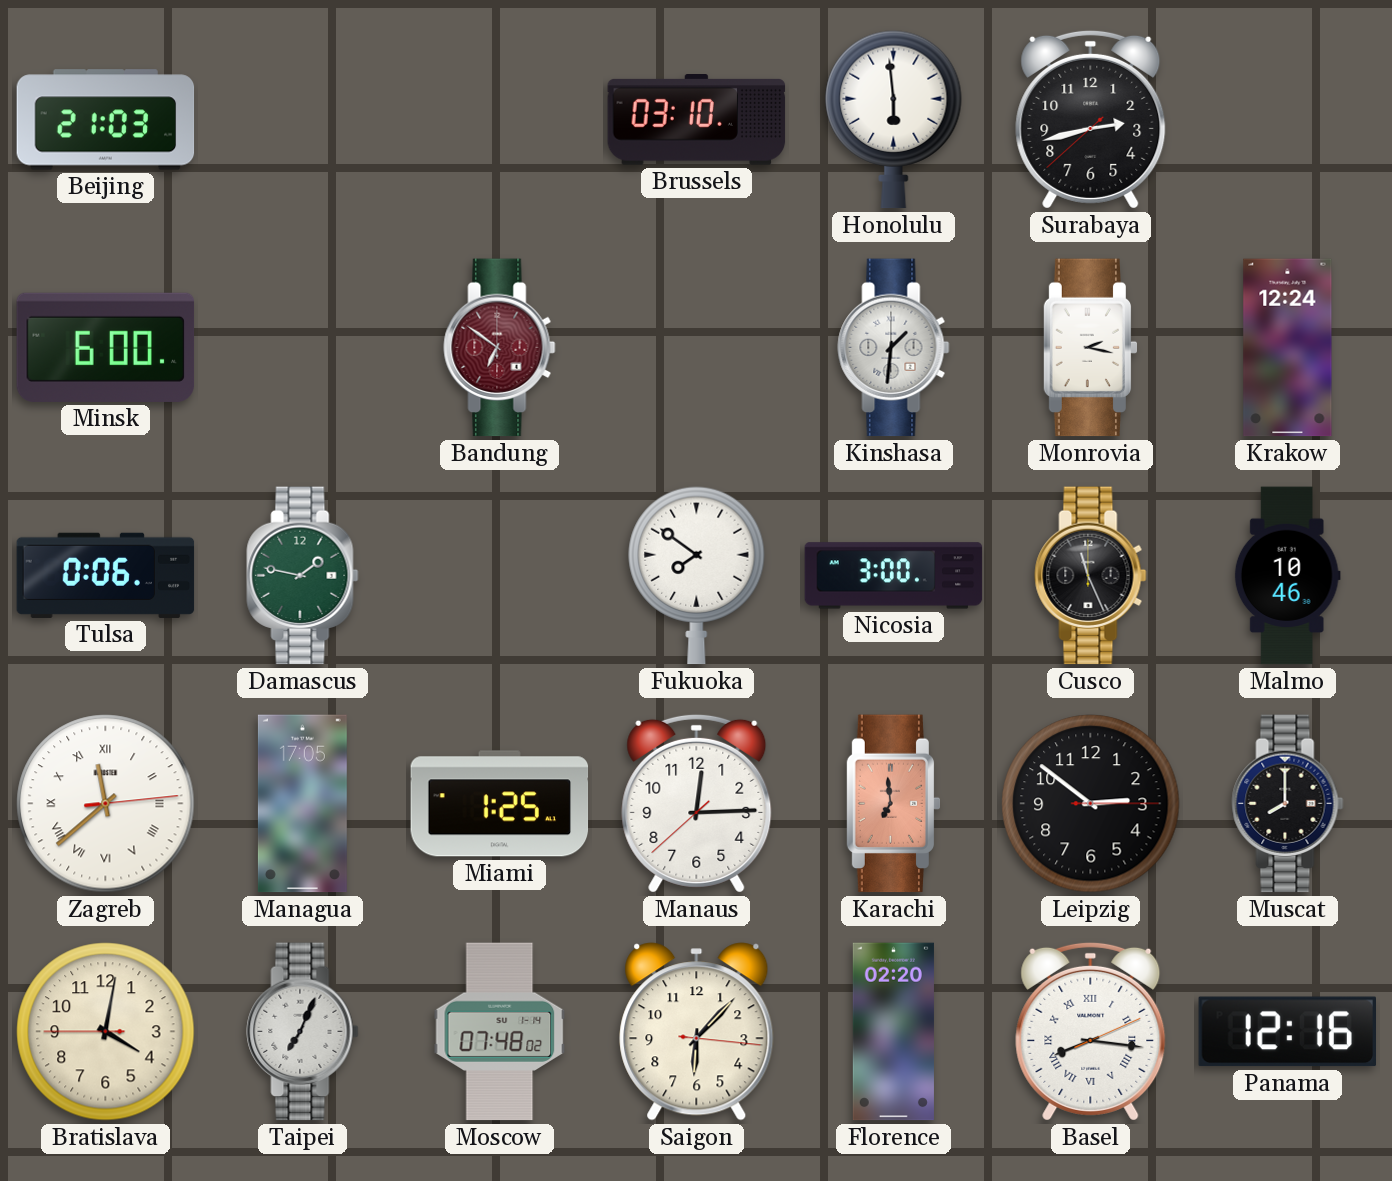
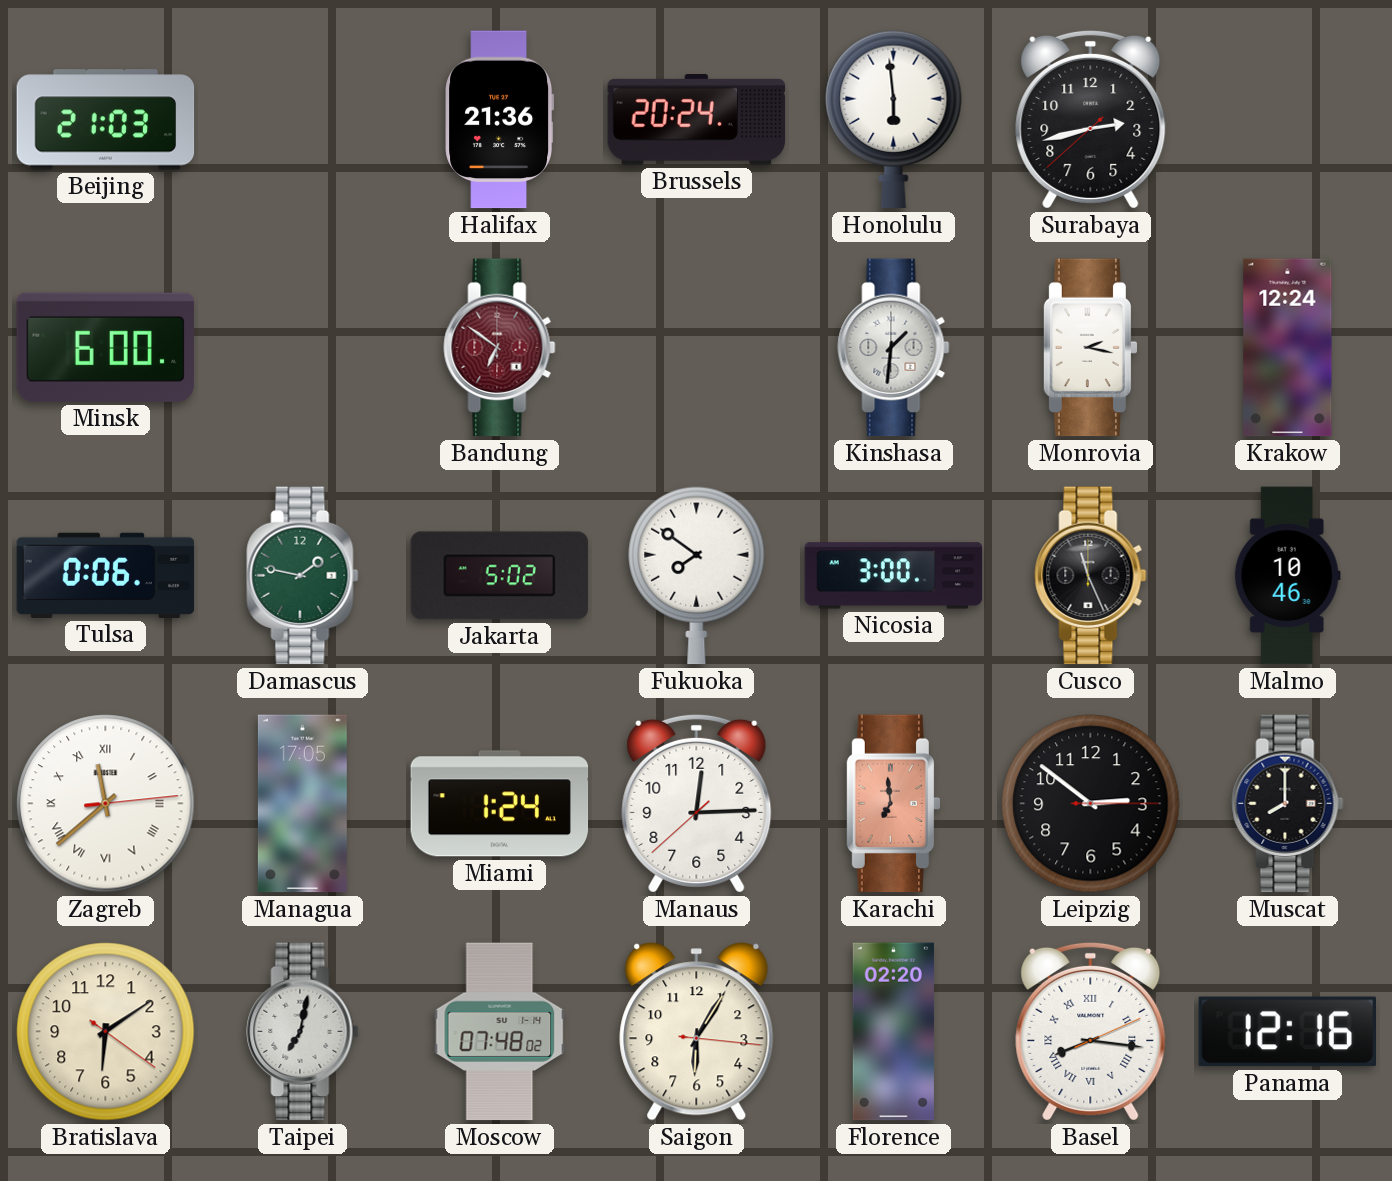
Halifax: none -> 21:36
Brussels: 03:10 -> 20:24
Jakarta: none -> 5:02
Miami: 1:25 -> 1:24
Bratislava: 4:01 -> 6:09
Taipei: 7:04 -> 7:02
Saigon: 6:07 -> 6:05
